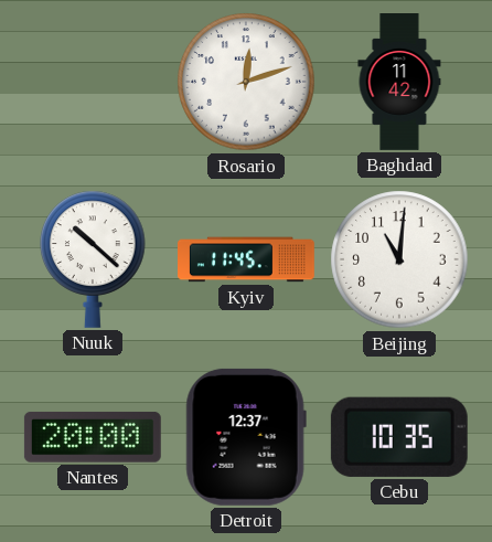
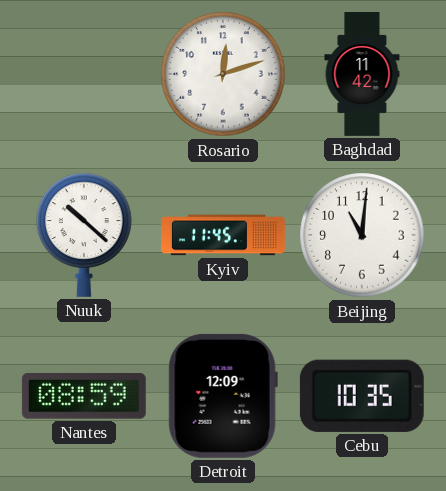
Nantes: 20:00 -> 08:59
Detroit: 12:37 -> 12:09
